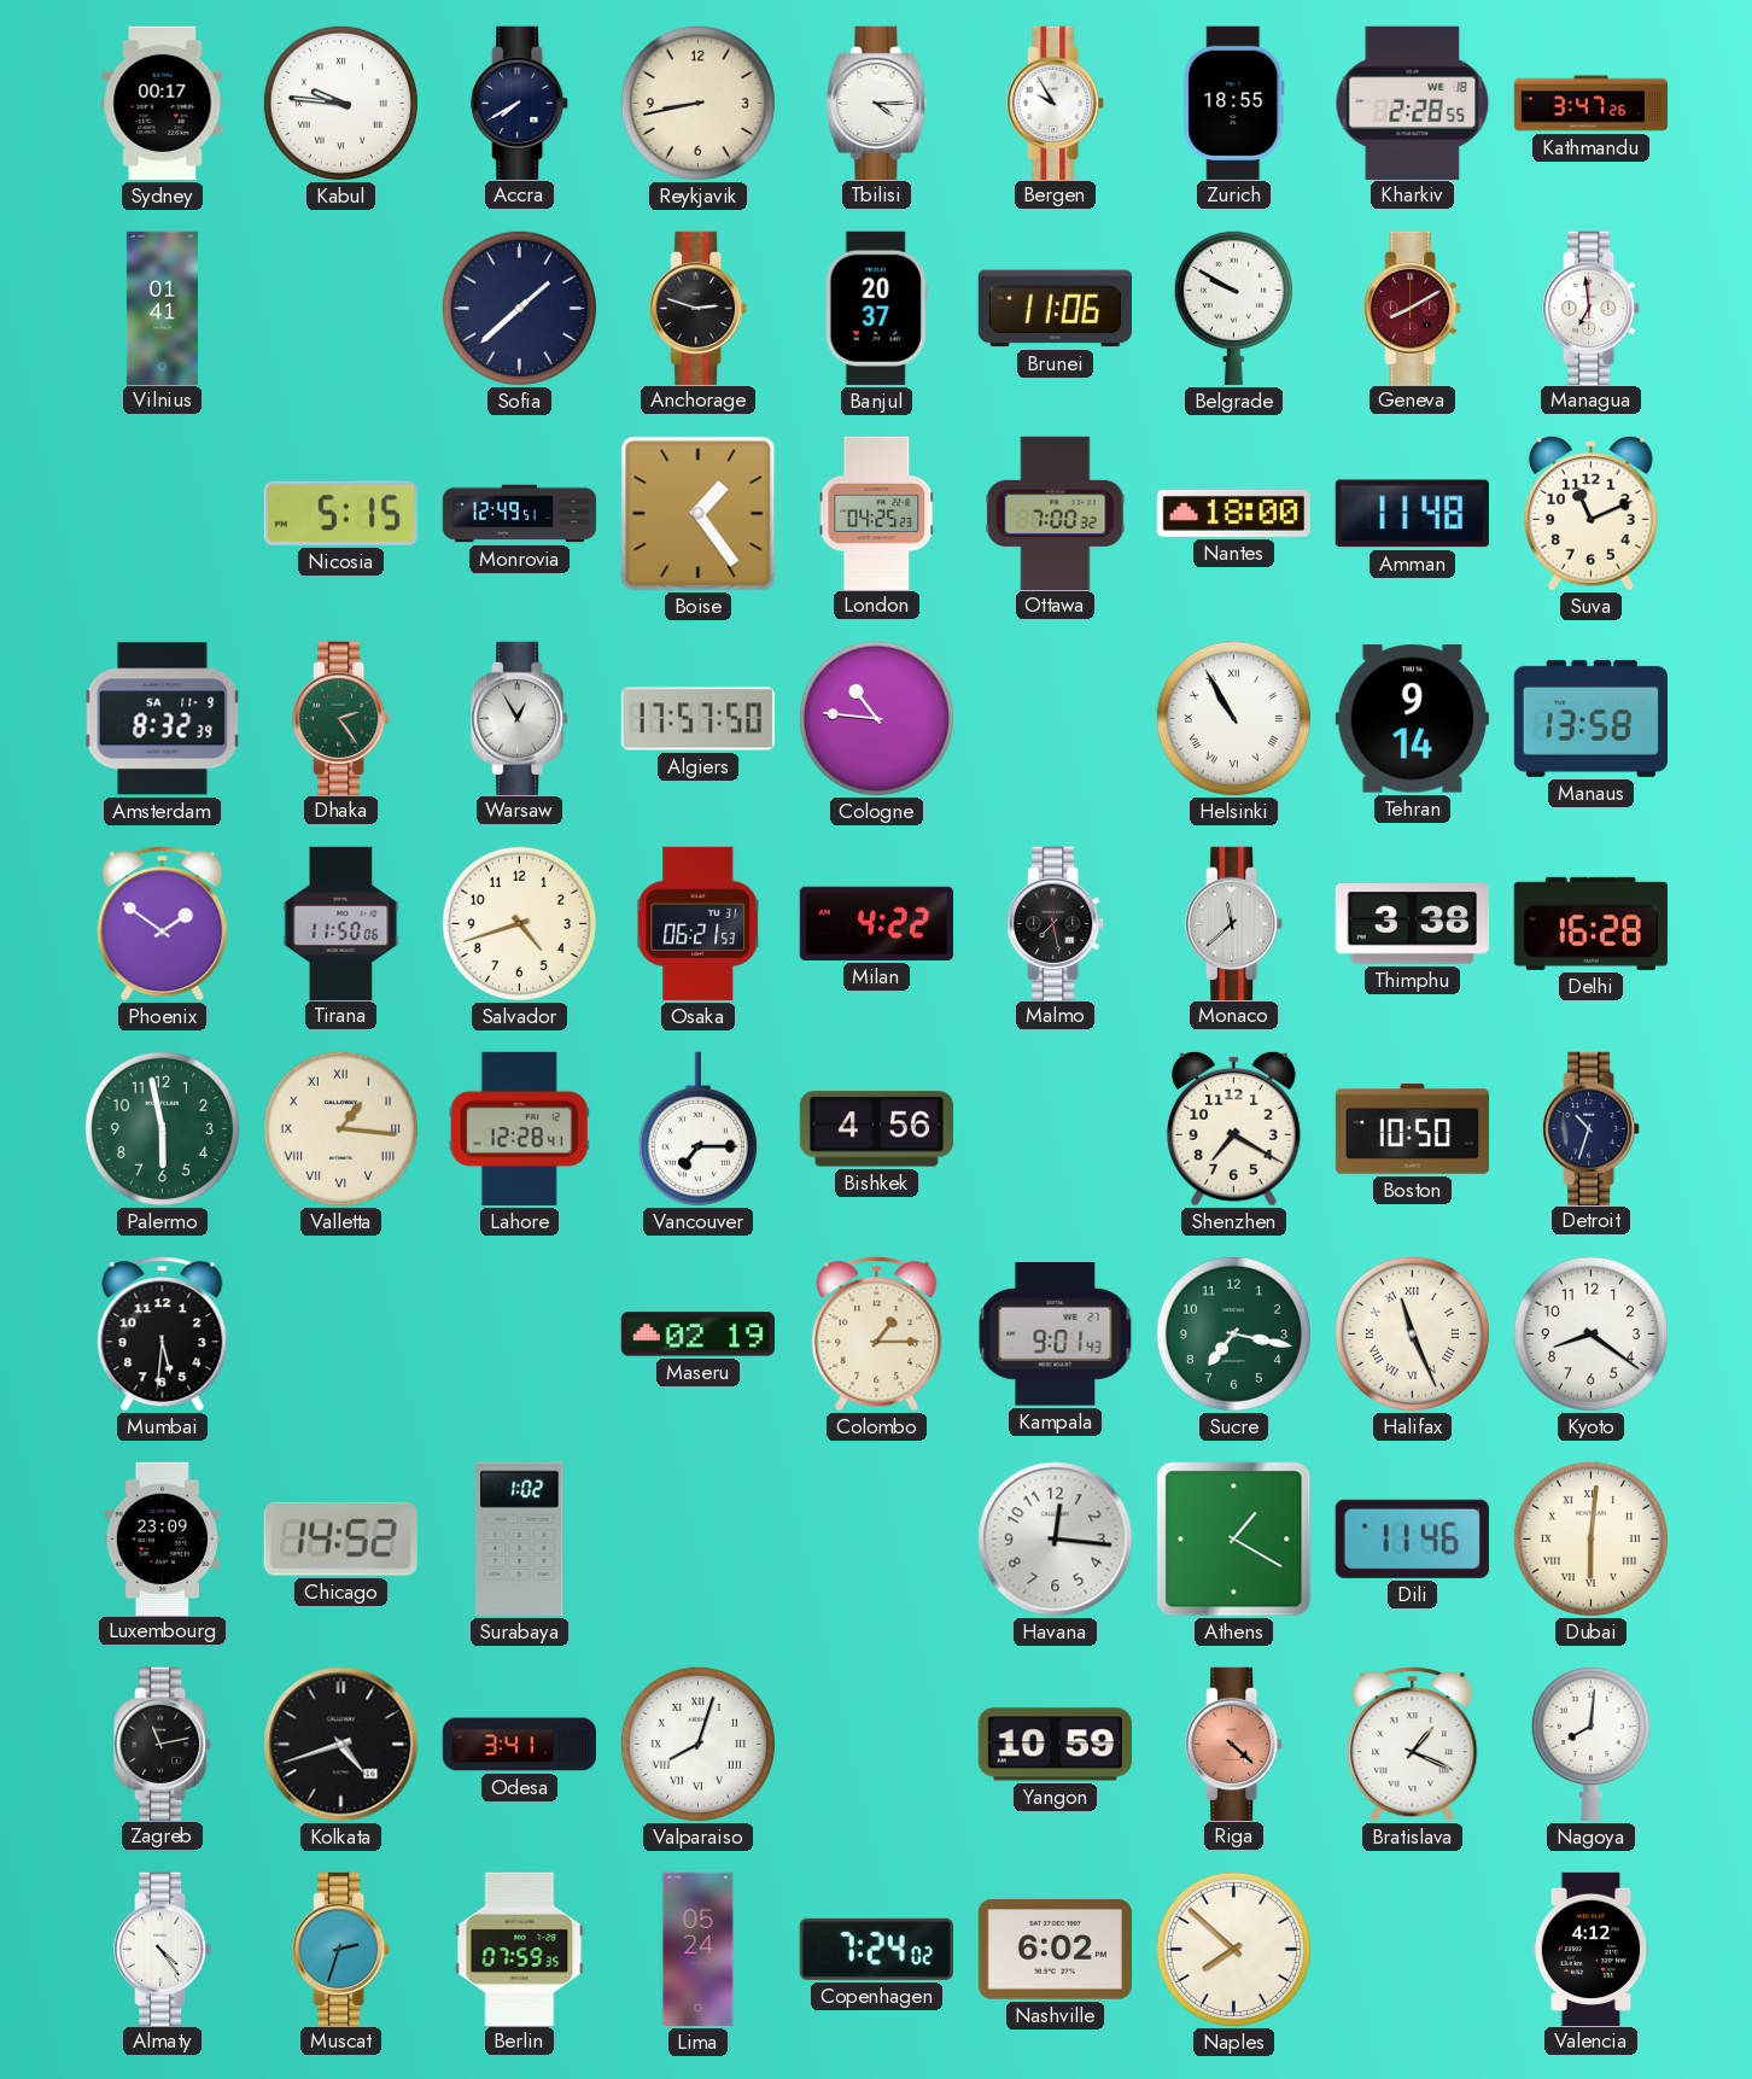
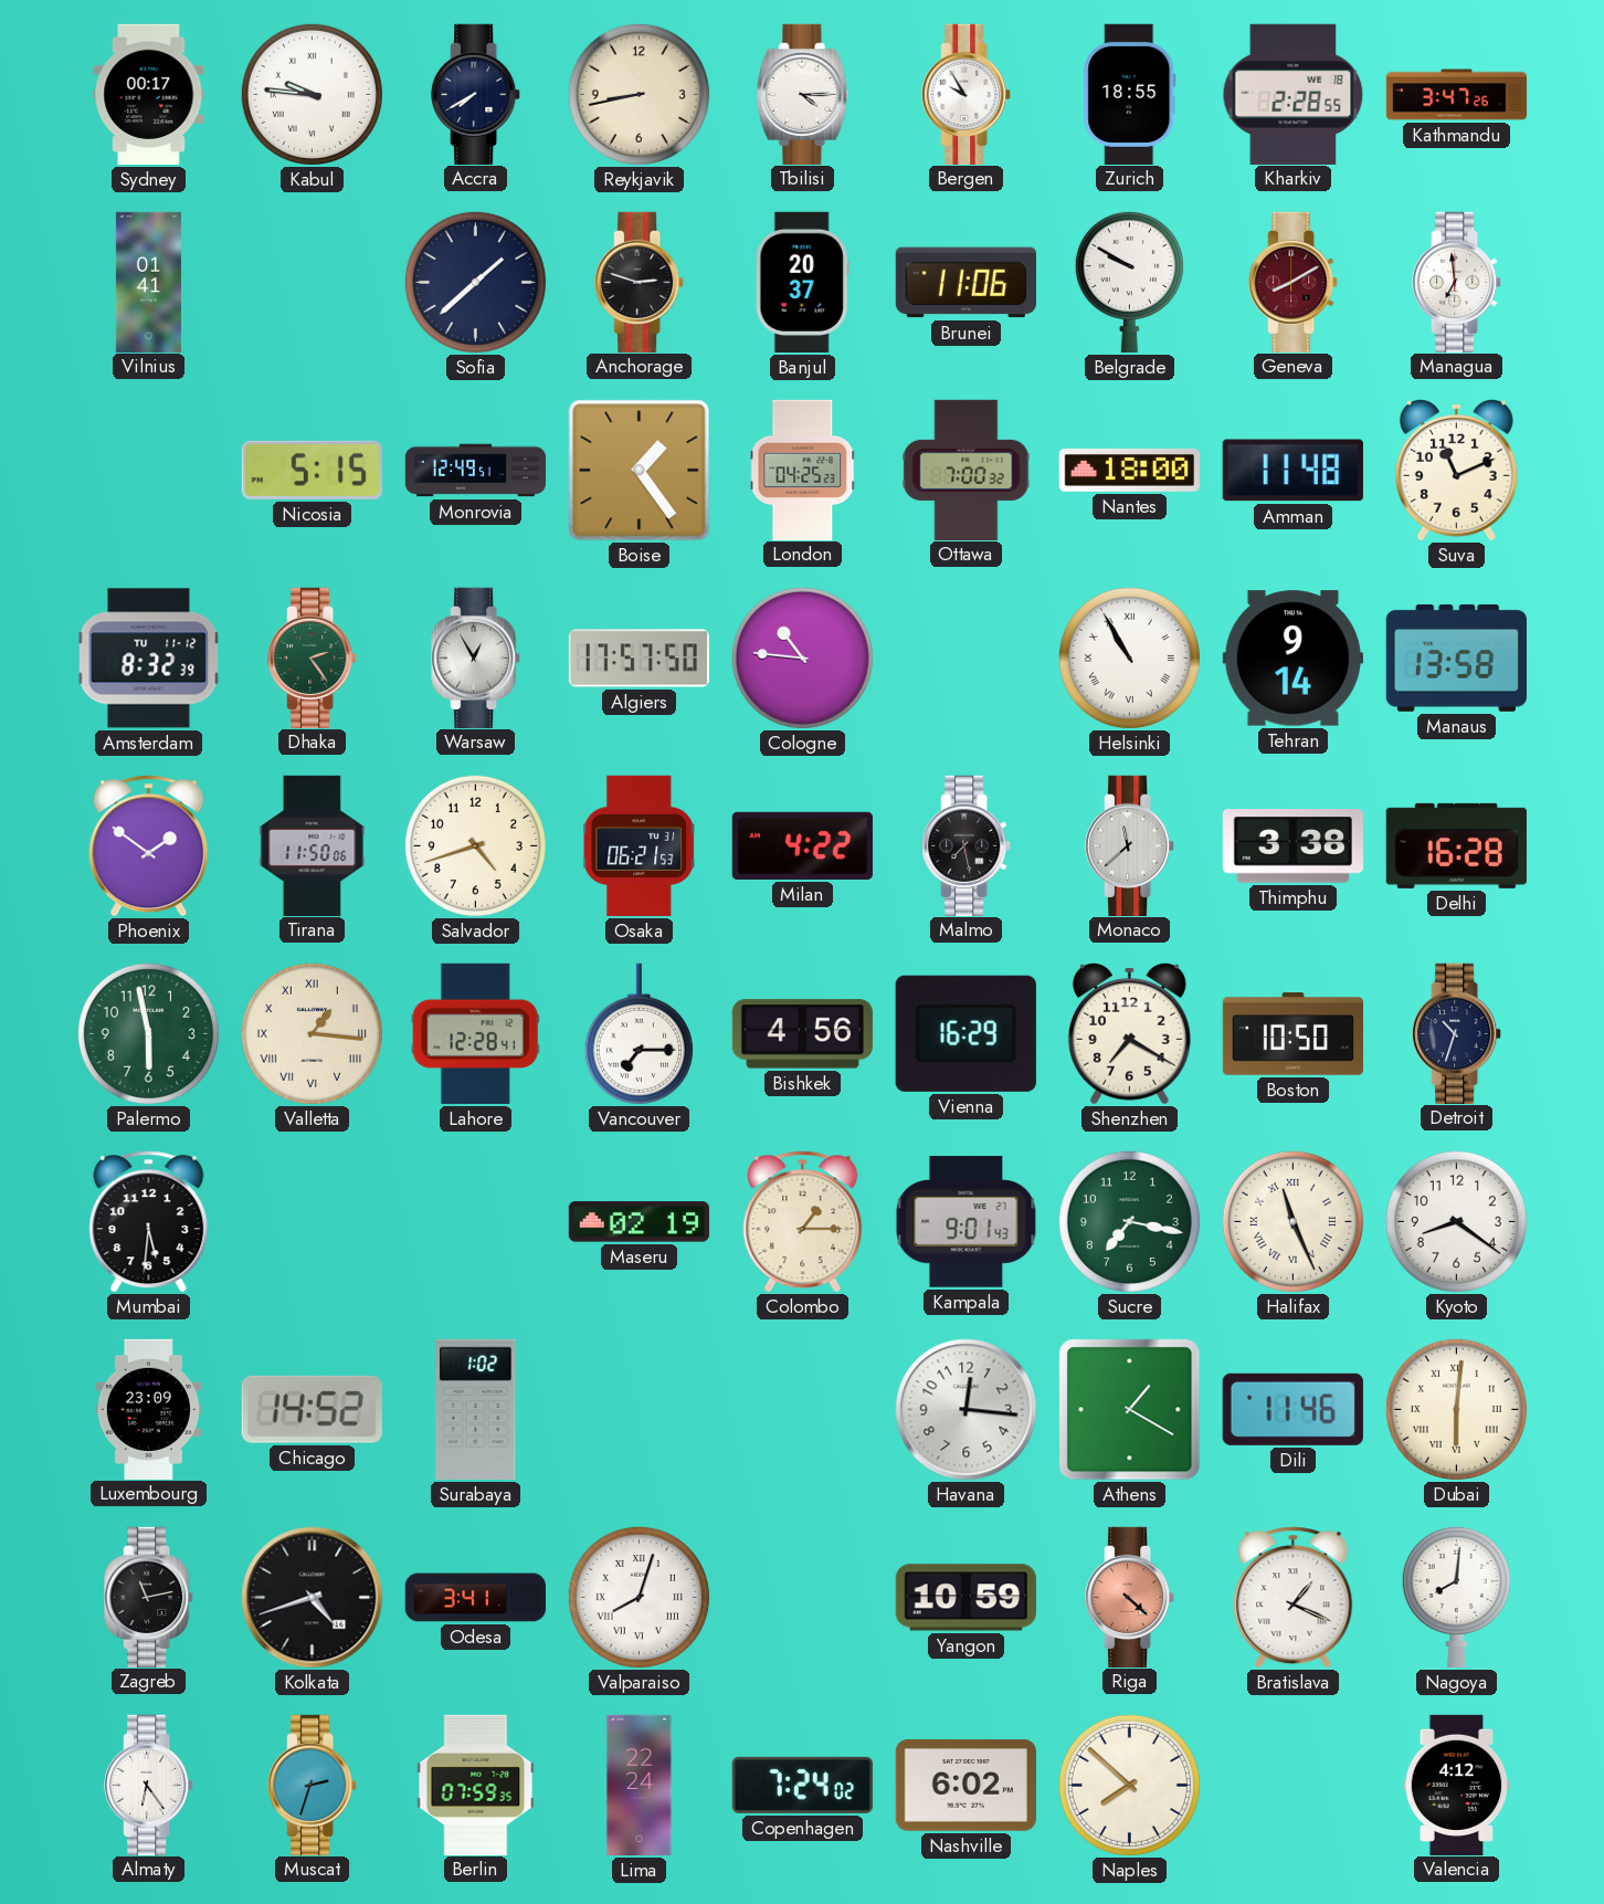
Amsterdam date: SA 11-9 -> TU 11-12
Vienna: none -> 16:29
Almaty: 4:24 -> 6:24
Lima: 05:24 -> 22:24
